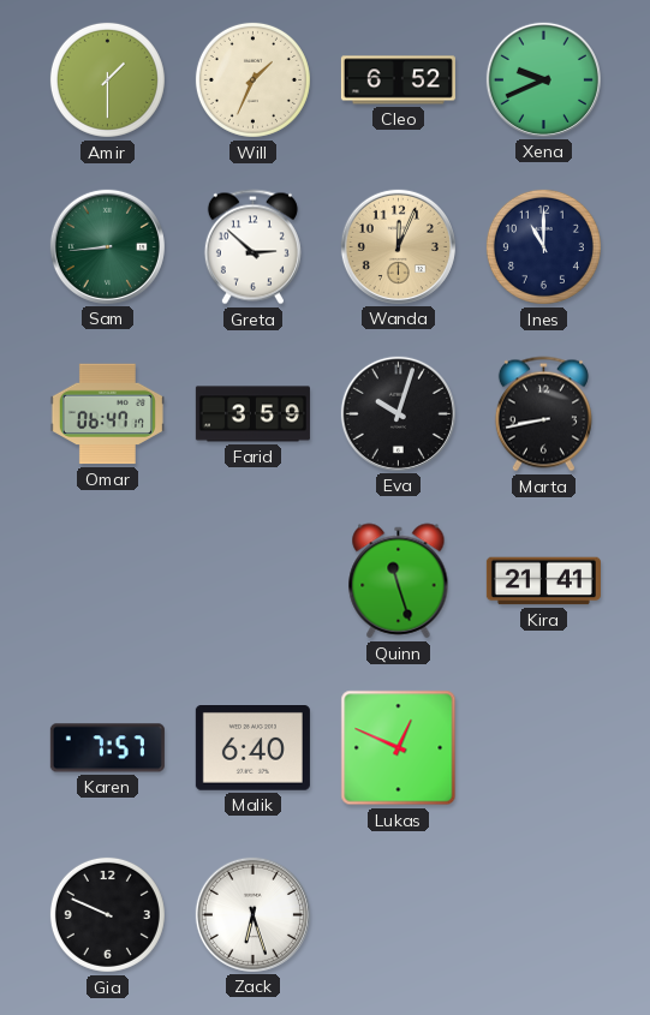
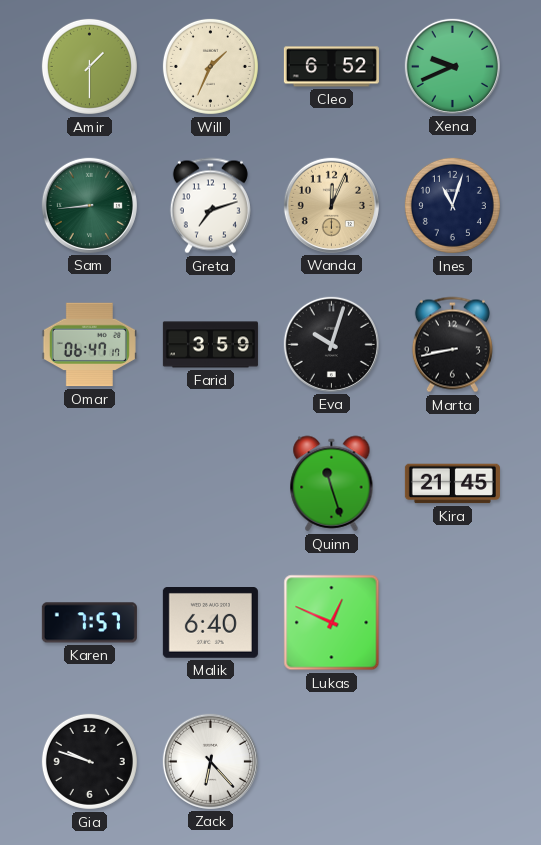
Greta: 2:52 -> 7:12
Ines: 11:00 -> 11:03
Kira: 21:41 -> 21:45
Gia: 9:49 -> 9:48
Zack: 6:27 -> 6:23
